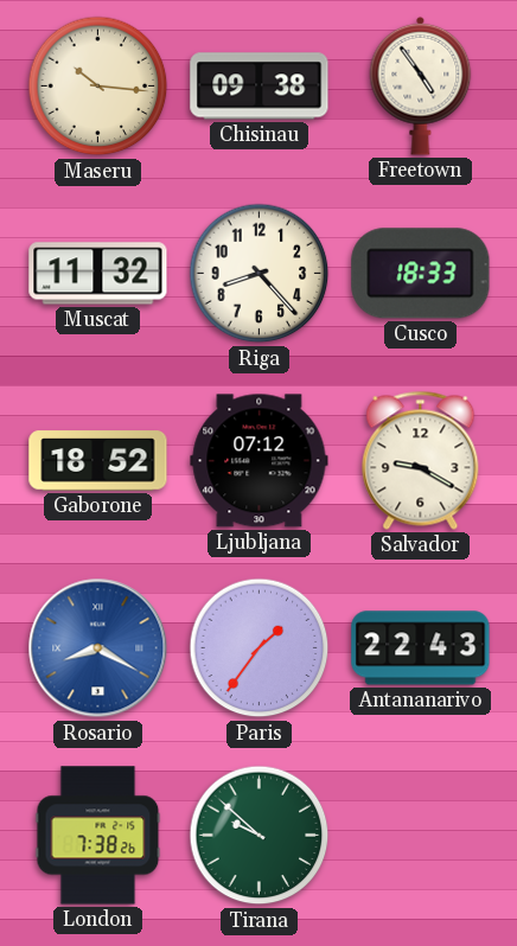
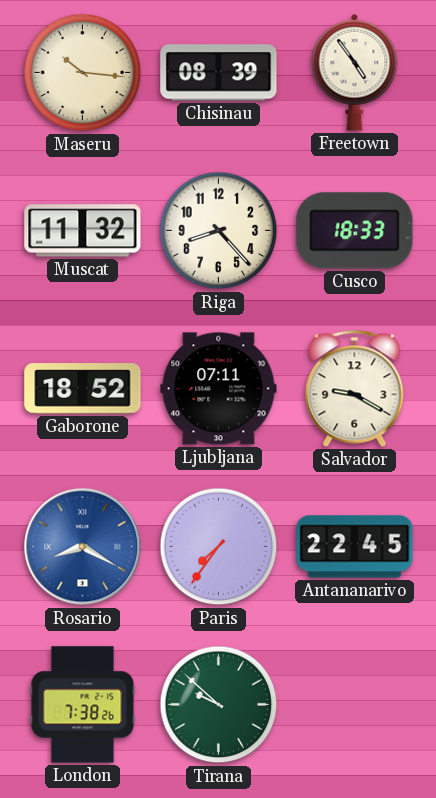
Chisinau: 09:38 -> 08:39
Ljubljana: 07:12 -> 07:11
Paris: 1:36 -> 7:36
Antananarivo: 22:43 -> 22:45
